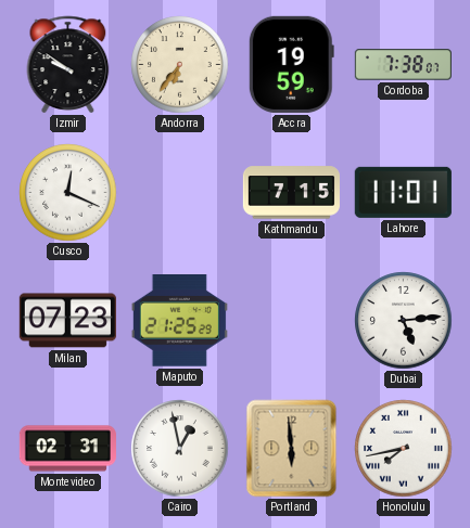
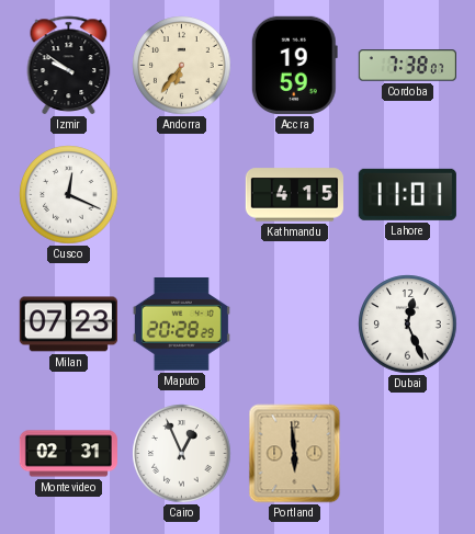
Kathmandu: 7:15 -> 4:15
Maputo: 21:25 -> 20:28
Dubai: 5:14 -> 12:26
Cairo: 12:58 -> 12:56
Honolulu: 7:43 -> none
